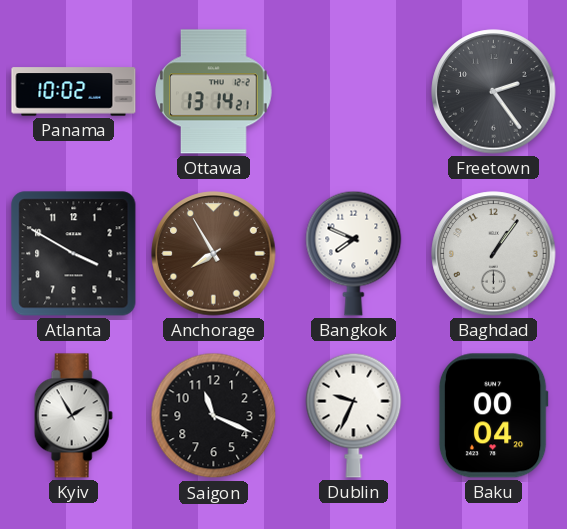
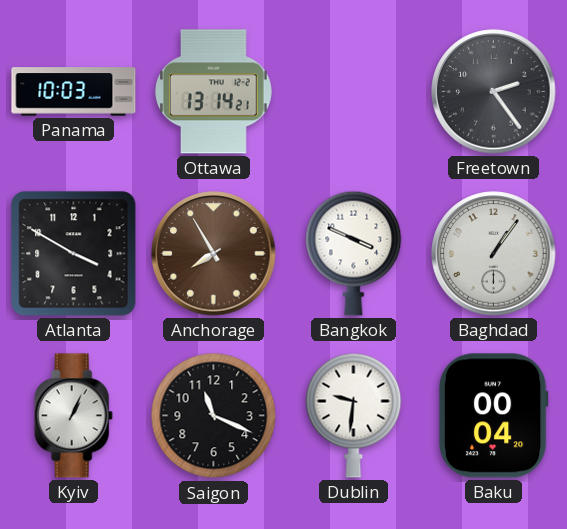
Panama: 10:02 -> 10:03
Bangkok: 7:49 -> 3:49
Kyiv: 1:55 -> 1:04
Dublin: 9:34 -> 9:31
